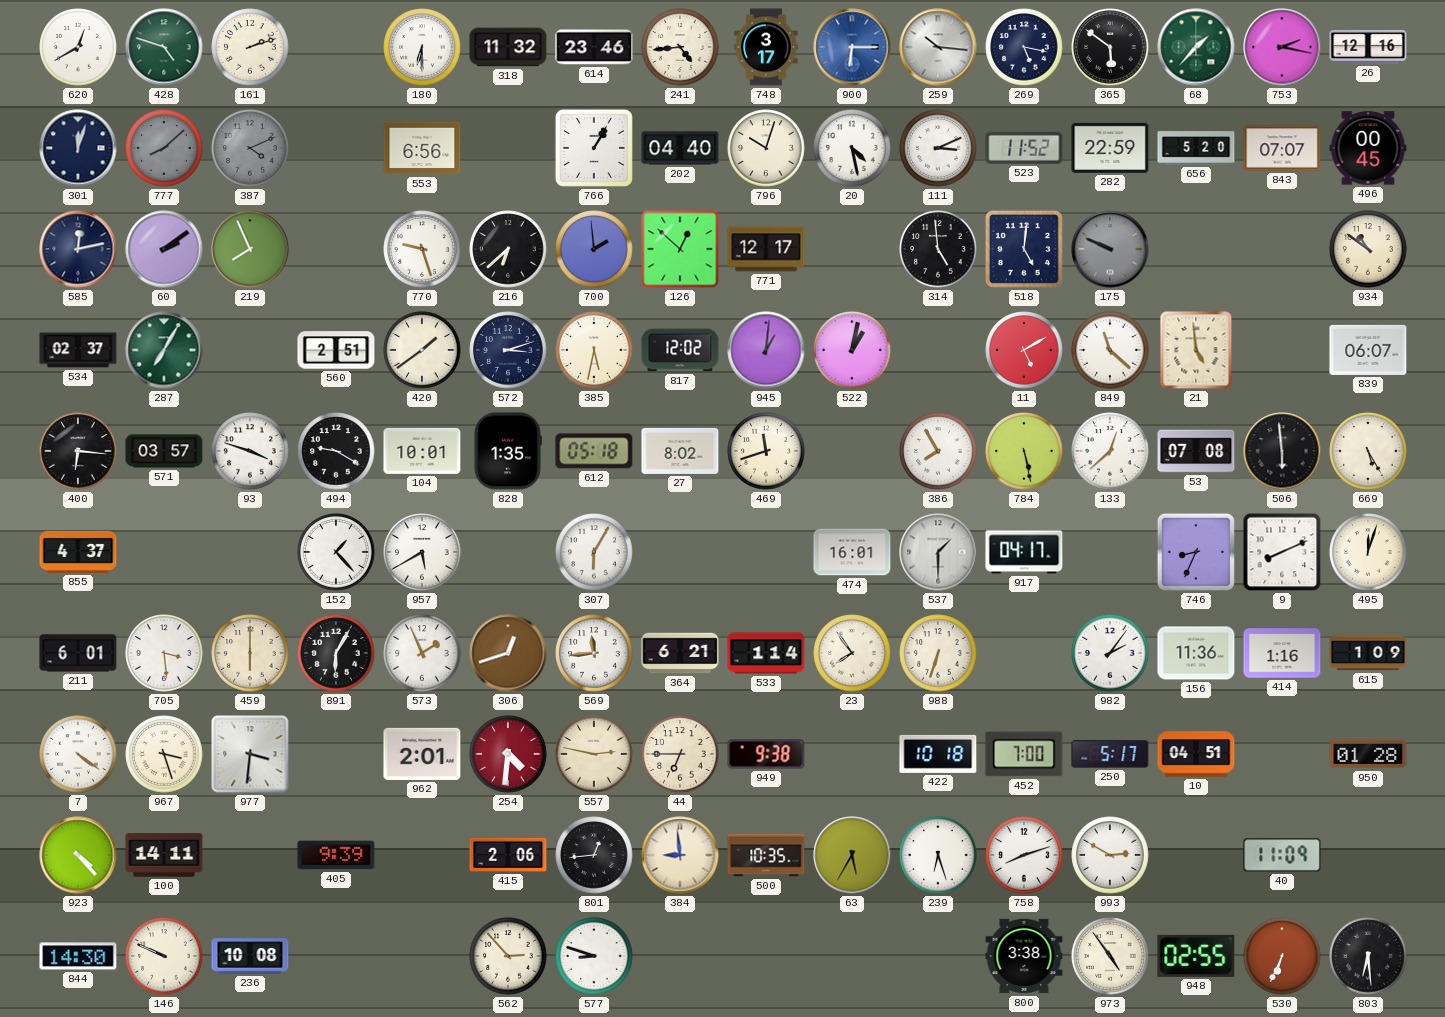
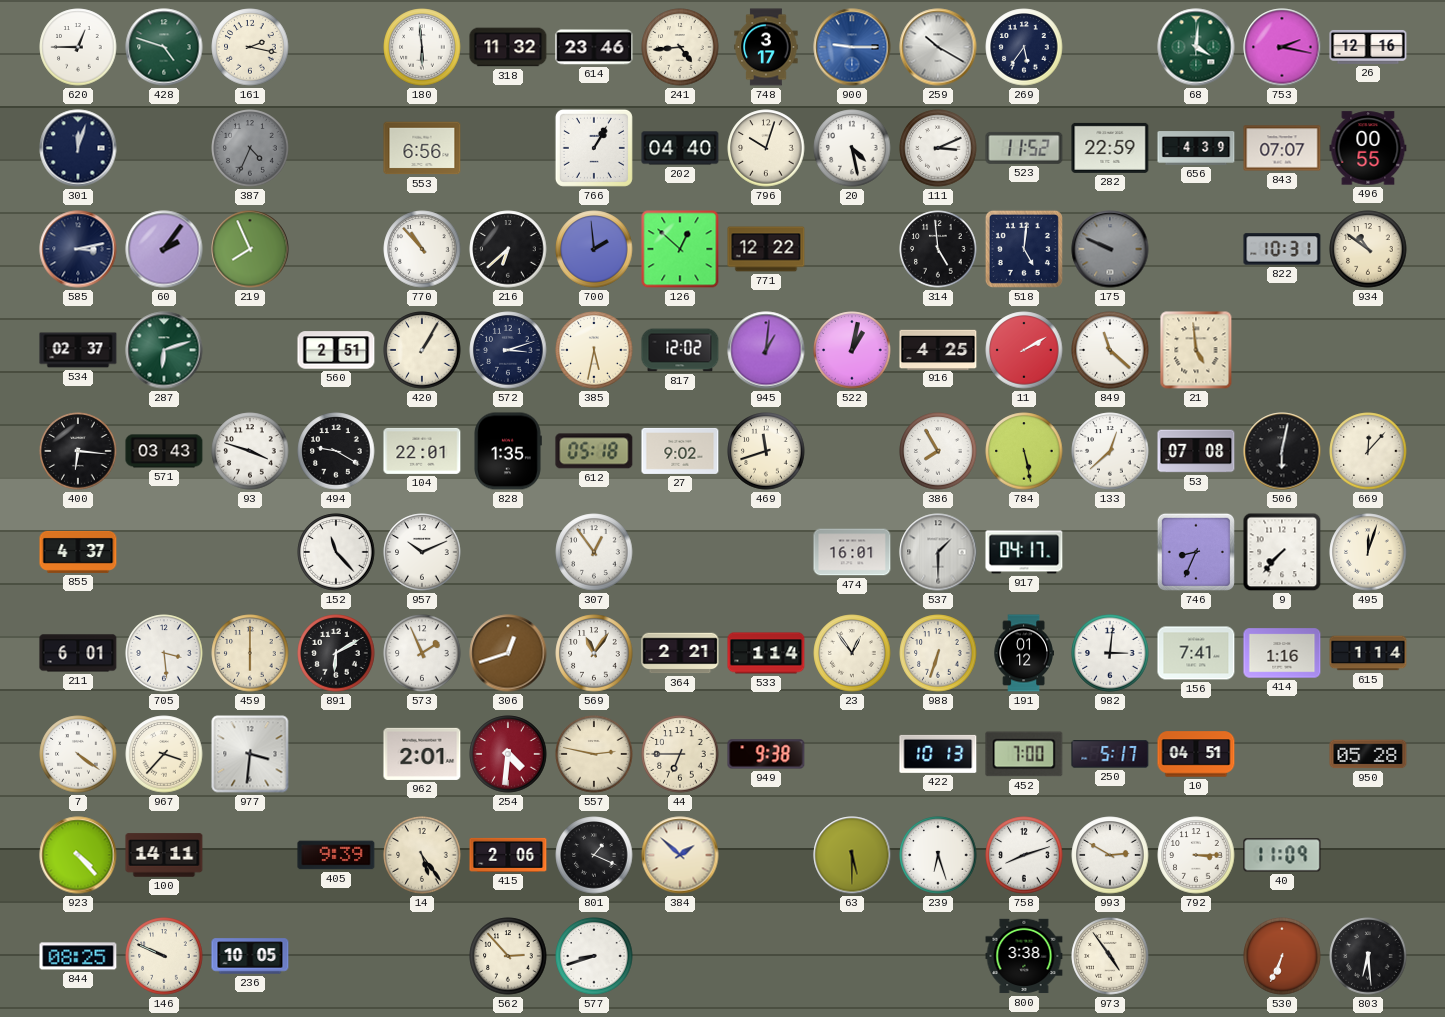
620: 12:40 -> 12:45
161: 2:12 -> 2:17
180: 6:30 -> 5:59
900: 6:15 -> 9:15
259: 10:16 -> 10:20
269: 5:17 -> 5:36
365: 5:51 -> none
68: 1:37 -> 4:01
777: 8:08 -> none
387: 4:11 -> 4:34
656: 5:20 -> 4:39
496: 00:45 -> 00:55
585: 12:13 -> 3:13
60: 2:09 -> 2:06
770: 9:27 -> 10:53
771: 12:17 -> 12:22
822: none -> 10:31
287: 7:05 -> 6:12
420: 1:39 -> 1:05
916: none -> 4:25
11: 5:10 -> 2:10
839: 06:07 -> none
571: 03:57 -> 03:43
104: 10:01 -> 22:01
27: 8:02 -> 9:02
506: 5:59 -> 6:02
669: 5:25 -> 12:07
152: 1:23 -> 11:23
957: 5:40 -> 10:11
307: 6:05 -> 12:54
9: 8:11 -> 7:37
891: 6:05 -> 6:10
569: 11:44 -> 11:06
364: 6:21 -> 2:21
23: 7:54 -> 12:54
191: none -> 01:12
982: 2:06 -> 3:01
156: 11:36 -> 7:41
615: 1:09 -> 1:14
967: 3:27 -> 3:37
422: 10:18 -> 10:13
950: 01:28 -> 05:28
14: none -> 5:24
801: 12:44 -> 1:19
384: 8:59 -> 1:52
500: 10:35 -> none
63: 5:35 -> 5:30
792: none -> 3:15
844: 14:30 -> 08:25
236: 10:08 -> 10:05
577: 8:48 -> 8:42
948: 02:55 -> none
